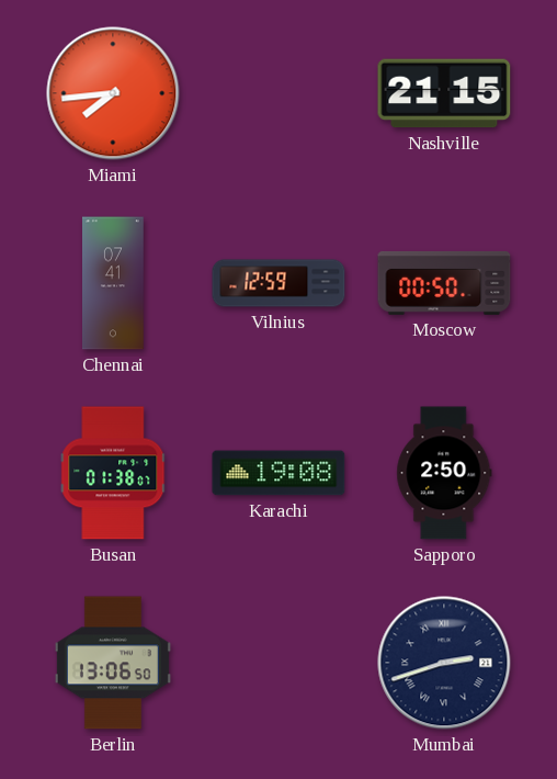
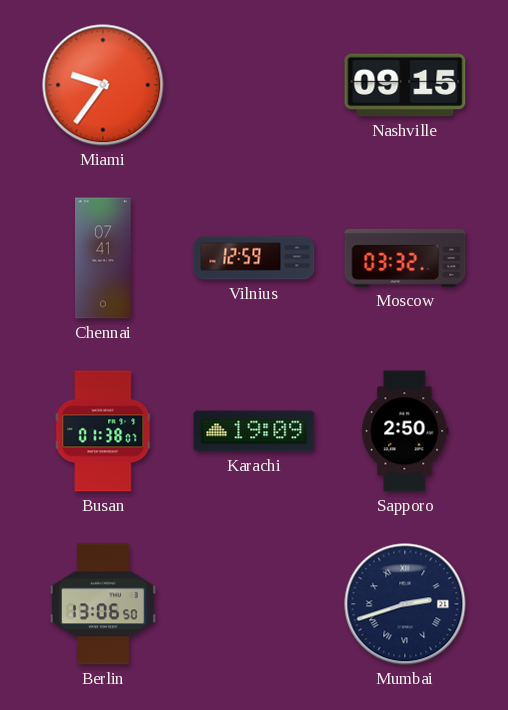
Miami: 7:44 -> 9:36
Nashville: 21:15 -> 09:15
Moscow: 00:50 -> 03:32
Karachi: 19:08 -> 19:09
